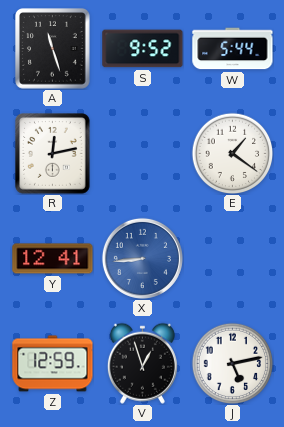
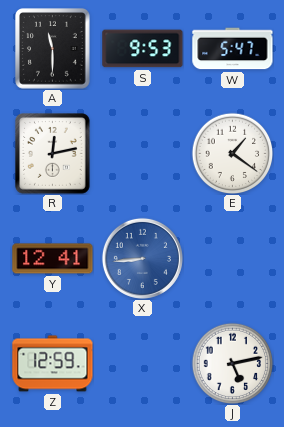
A: 11:27 -> 11:30
S: 9:52 -> 9:53
W: 5:44 -> 5:47
V: 12:57 -> none
